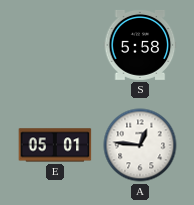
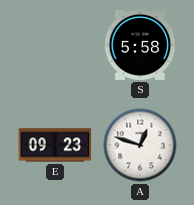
E: 05:01 -> 09:23
A: 12:46 -> 12:48
